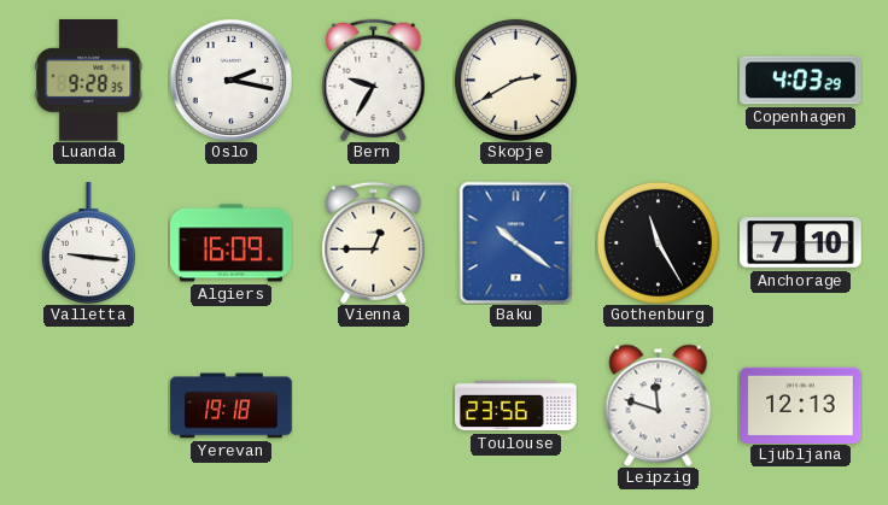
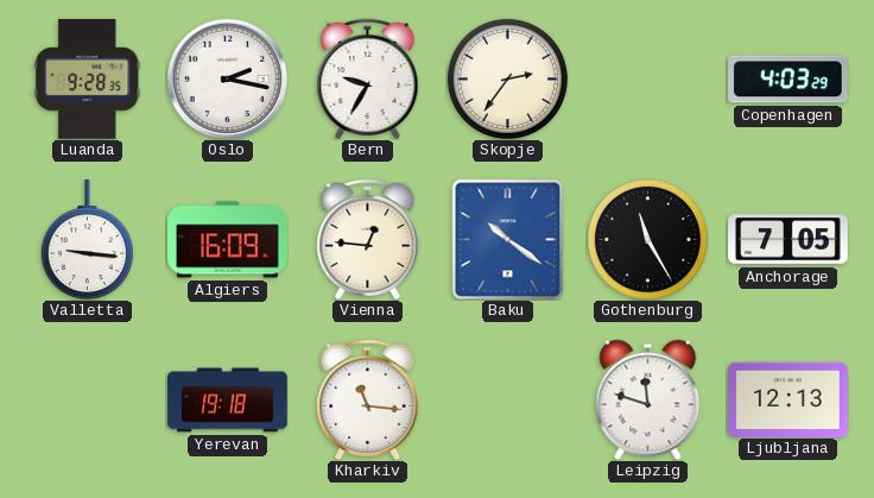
Skopje: 2:40 -> 2:36
Vienna: 12:45 -> 12:46
Anchorage: 7:10 -> 7:05
Kharkiv: none -> 11:16
Toulouse: 23:56 -> none
